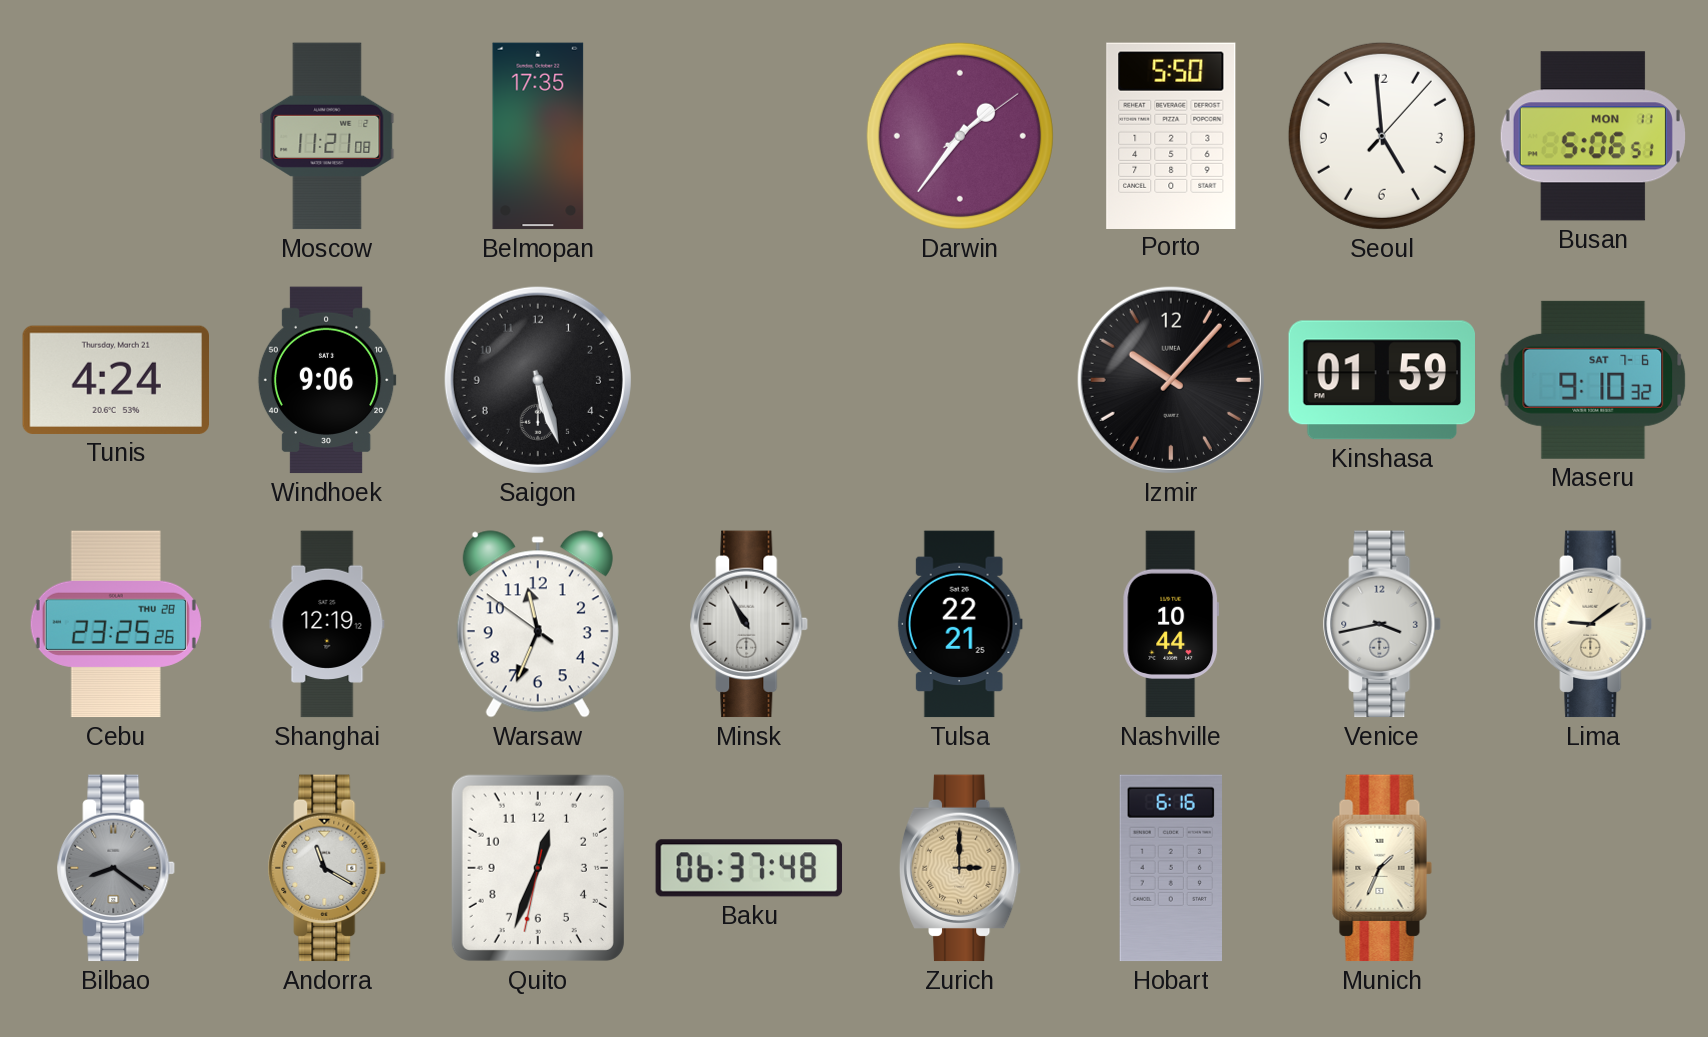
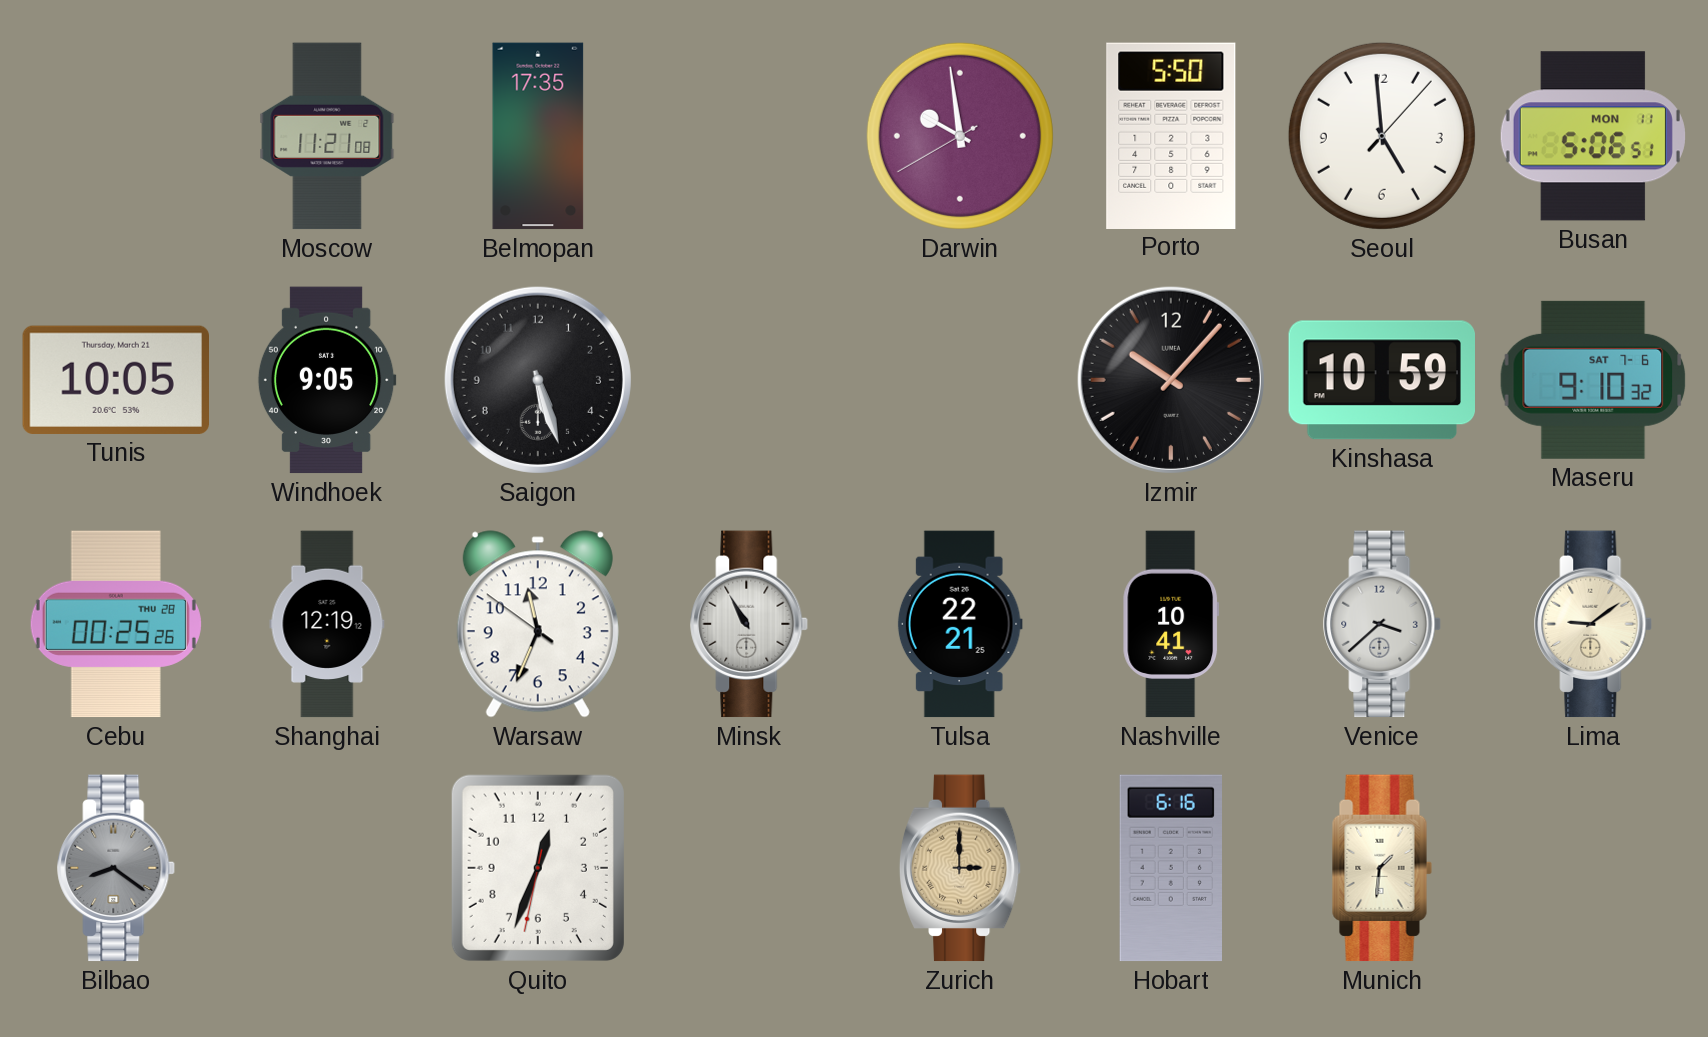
Darwin: 1:36 -> 9:58
Tunis: 4:24 -> 10:05
Windhoek: 9:06 -> 9:05
Kinshasa: 01:59 -> 10:59
Cebu: 23:25 -> 00:25
Nashville: 10:44 -> 10:41
Venice: 3:43 -> 3:38
Andorra: 11:20 -> none
Baku: 06:37 -> none
Munich: 1:34 -> 1:31
